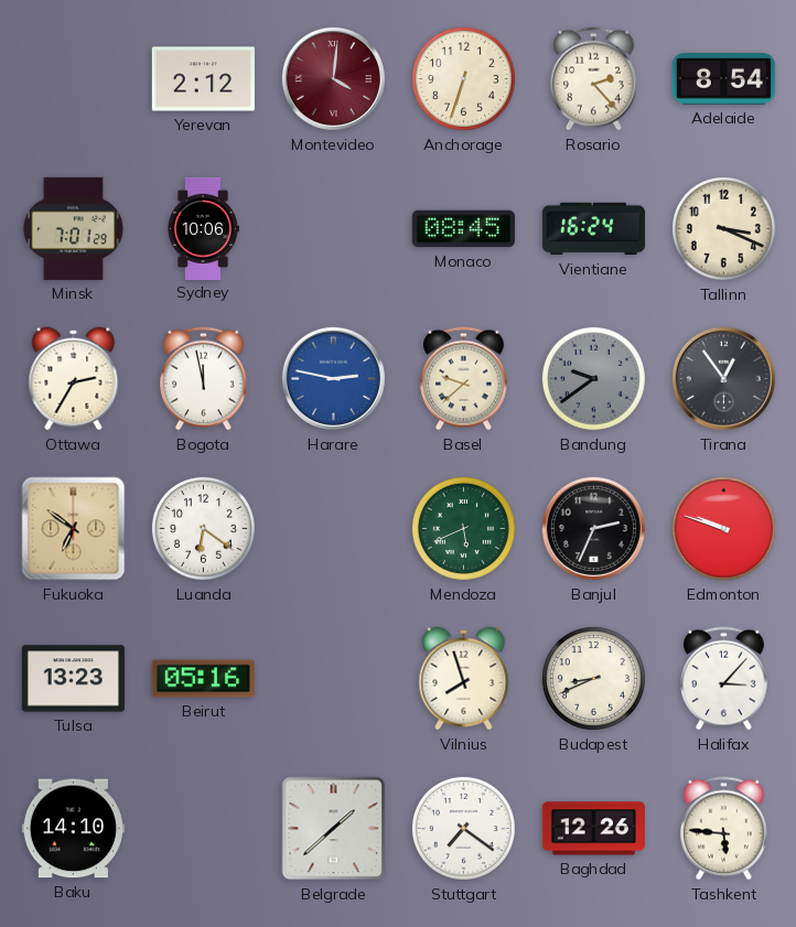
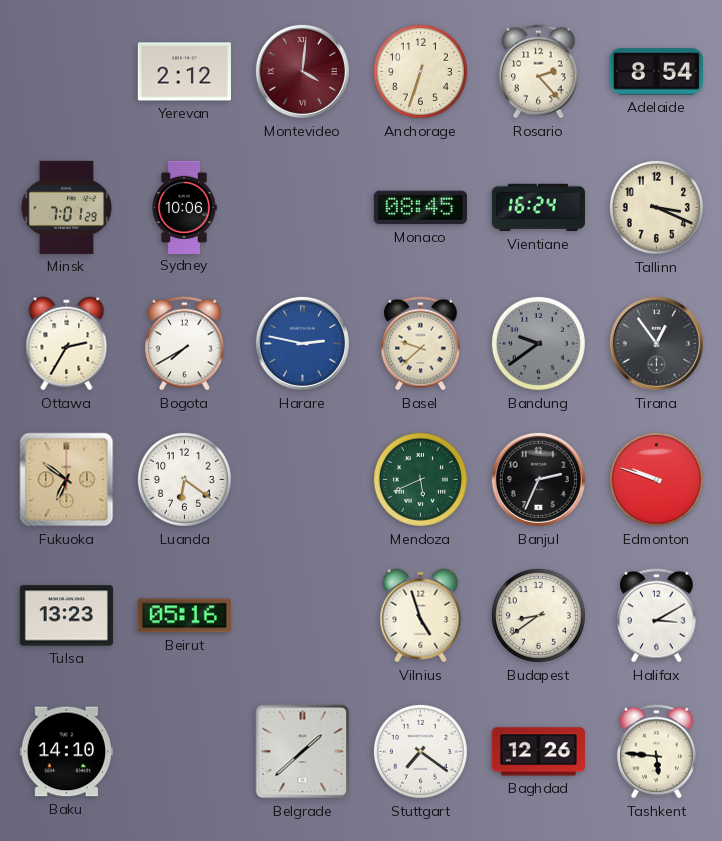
Bogota: 11:58 -> 7:40
Vilnius: 7:57 -> 4:57
Budapest: 8:41 -> 8:39
Halifax: 3:07 -> 3:10
